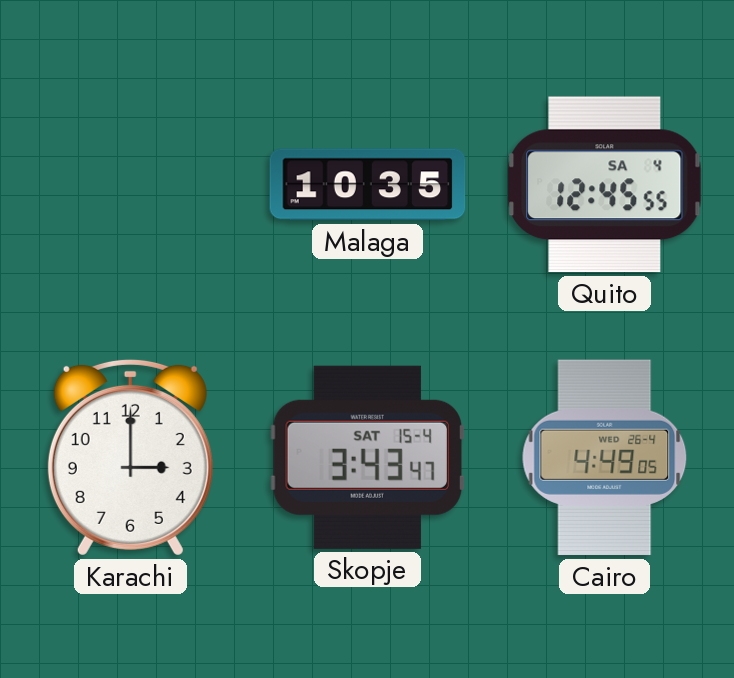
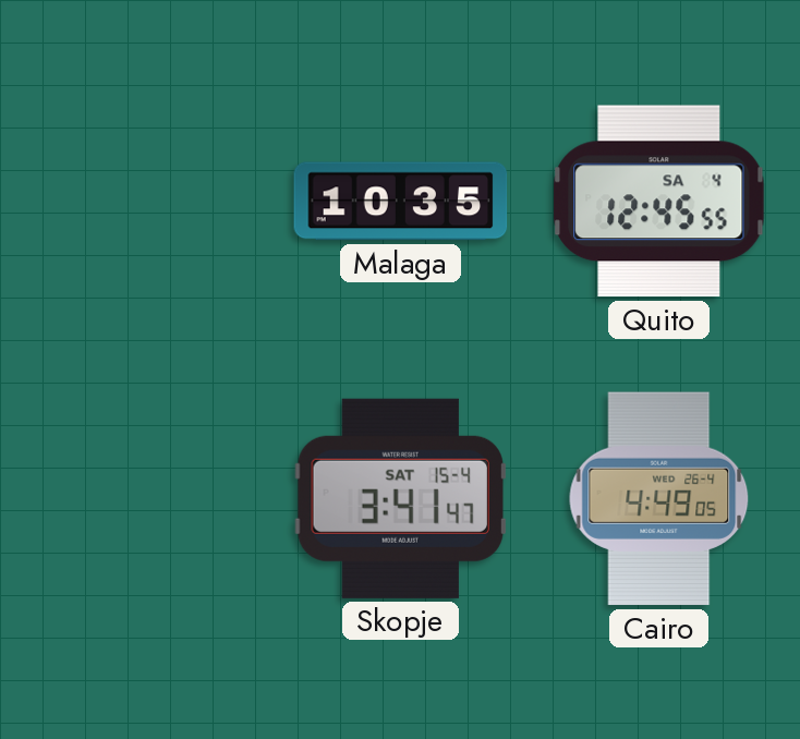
Karachi: 3:00 -> none
Skopje: 3:43 -> 3:41
